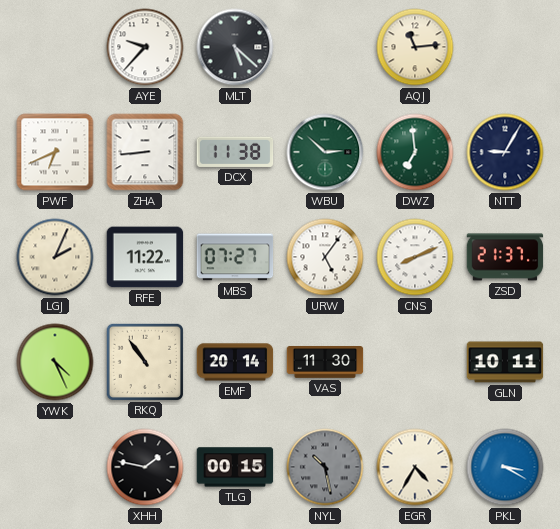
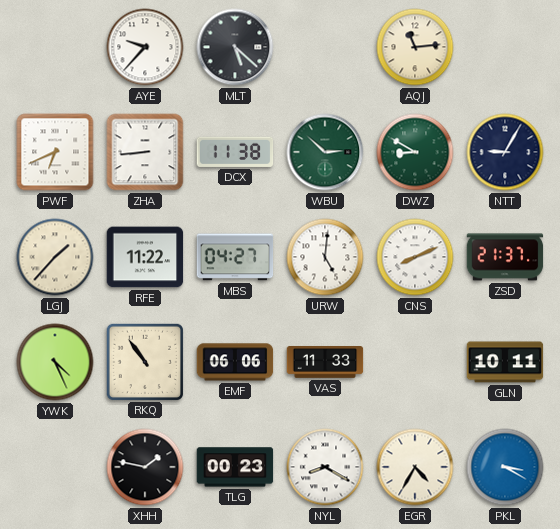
DWZ: 6:59 -> 8:50
LGJ: 2:04 -> 1:37
MBS: 07:27 -> 04:27
URW: 5:06 -> 5:01
EMF: 20:14 -> 06:06
VAS: 11:30 -> 11:33
TLG: 00:15 -> 00:23
NYL: 10:28 -> 8:20
NYL dial: grey -> white
